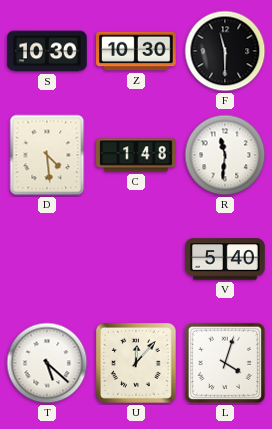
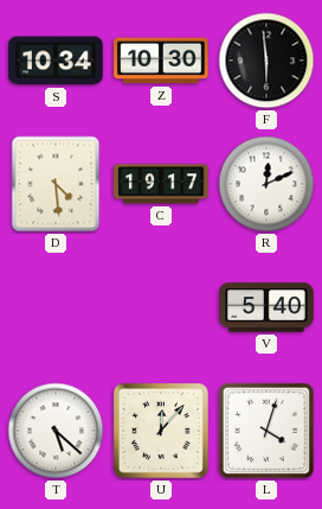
S: 10:30 -> 10:34
F: 11:30 -> 5:59
C: 1:48 -> 19:17
R: 11:31 -> 12:11
